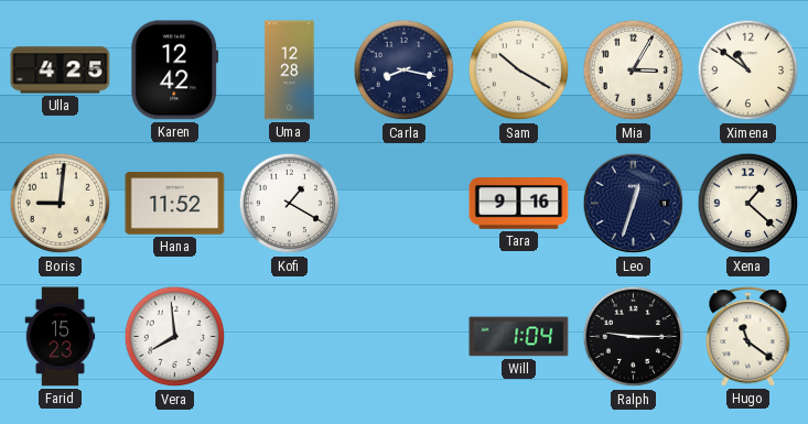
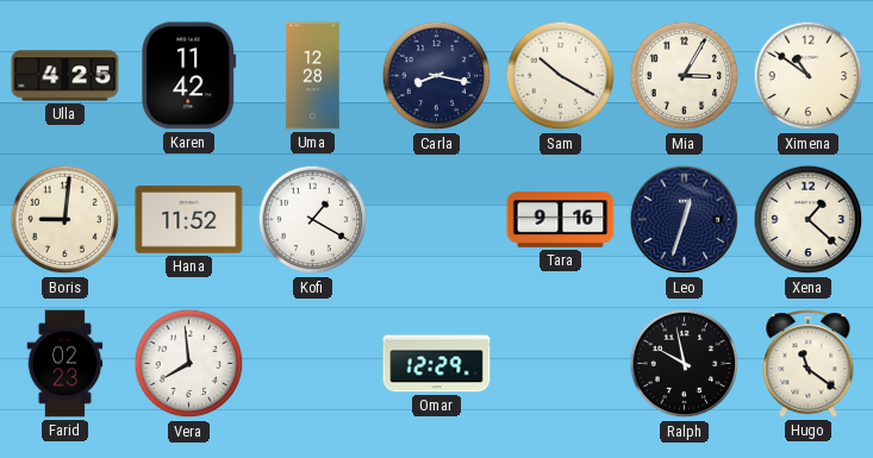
Karen: 12:42 -> 11:42
Farid: 15:23 -> 02:23
Omar: none -> 12:29
Will: 1:04 -> none
Ralph: 9:15 -> 9:58
